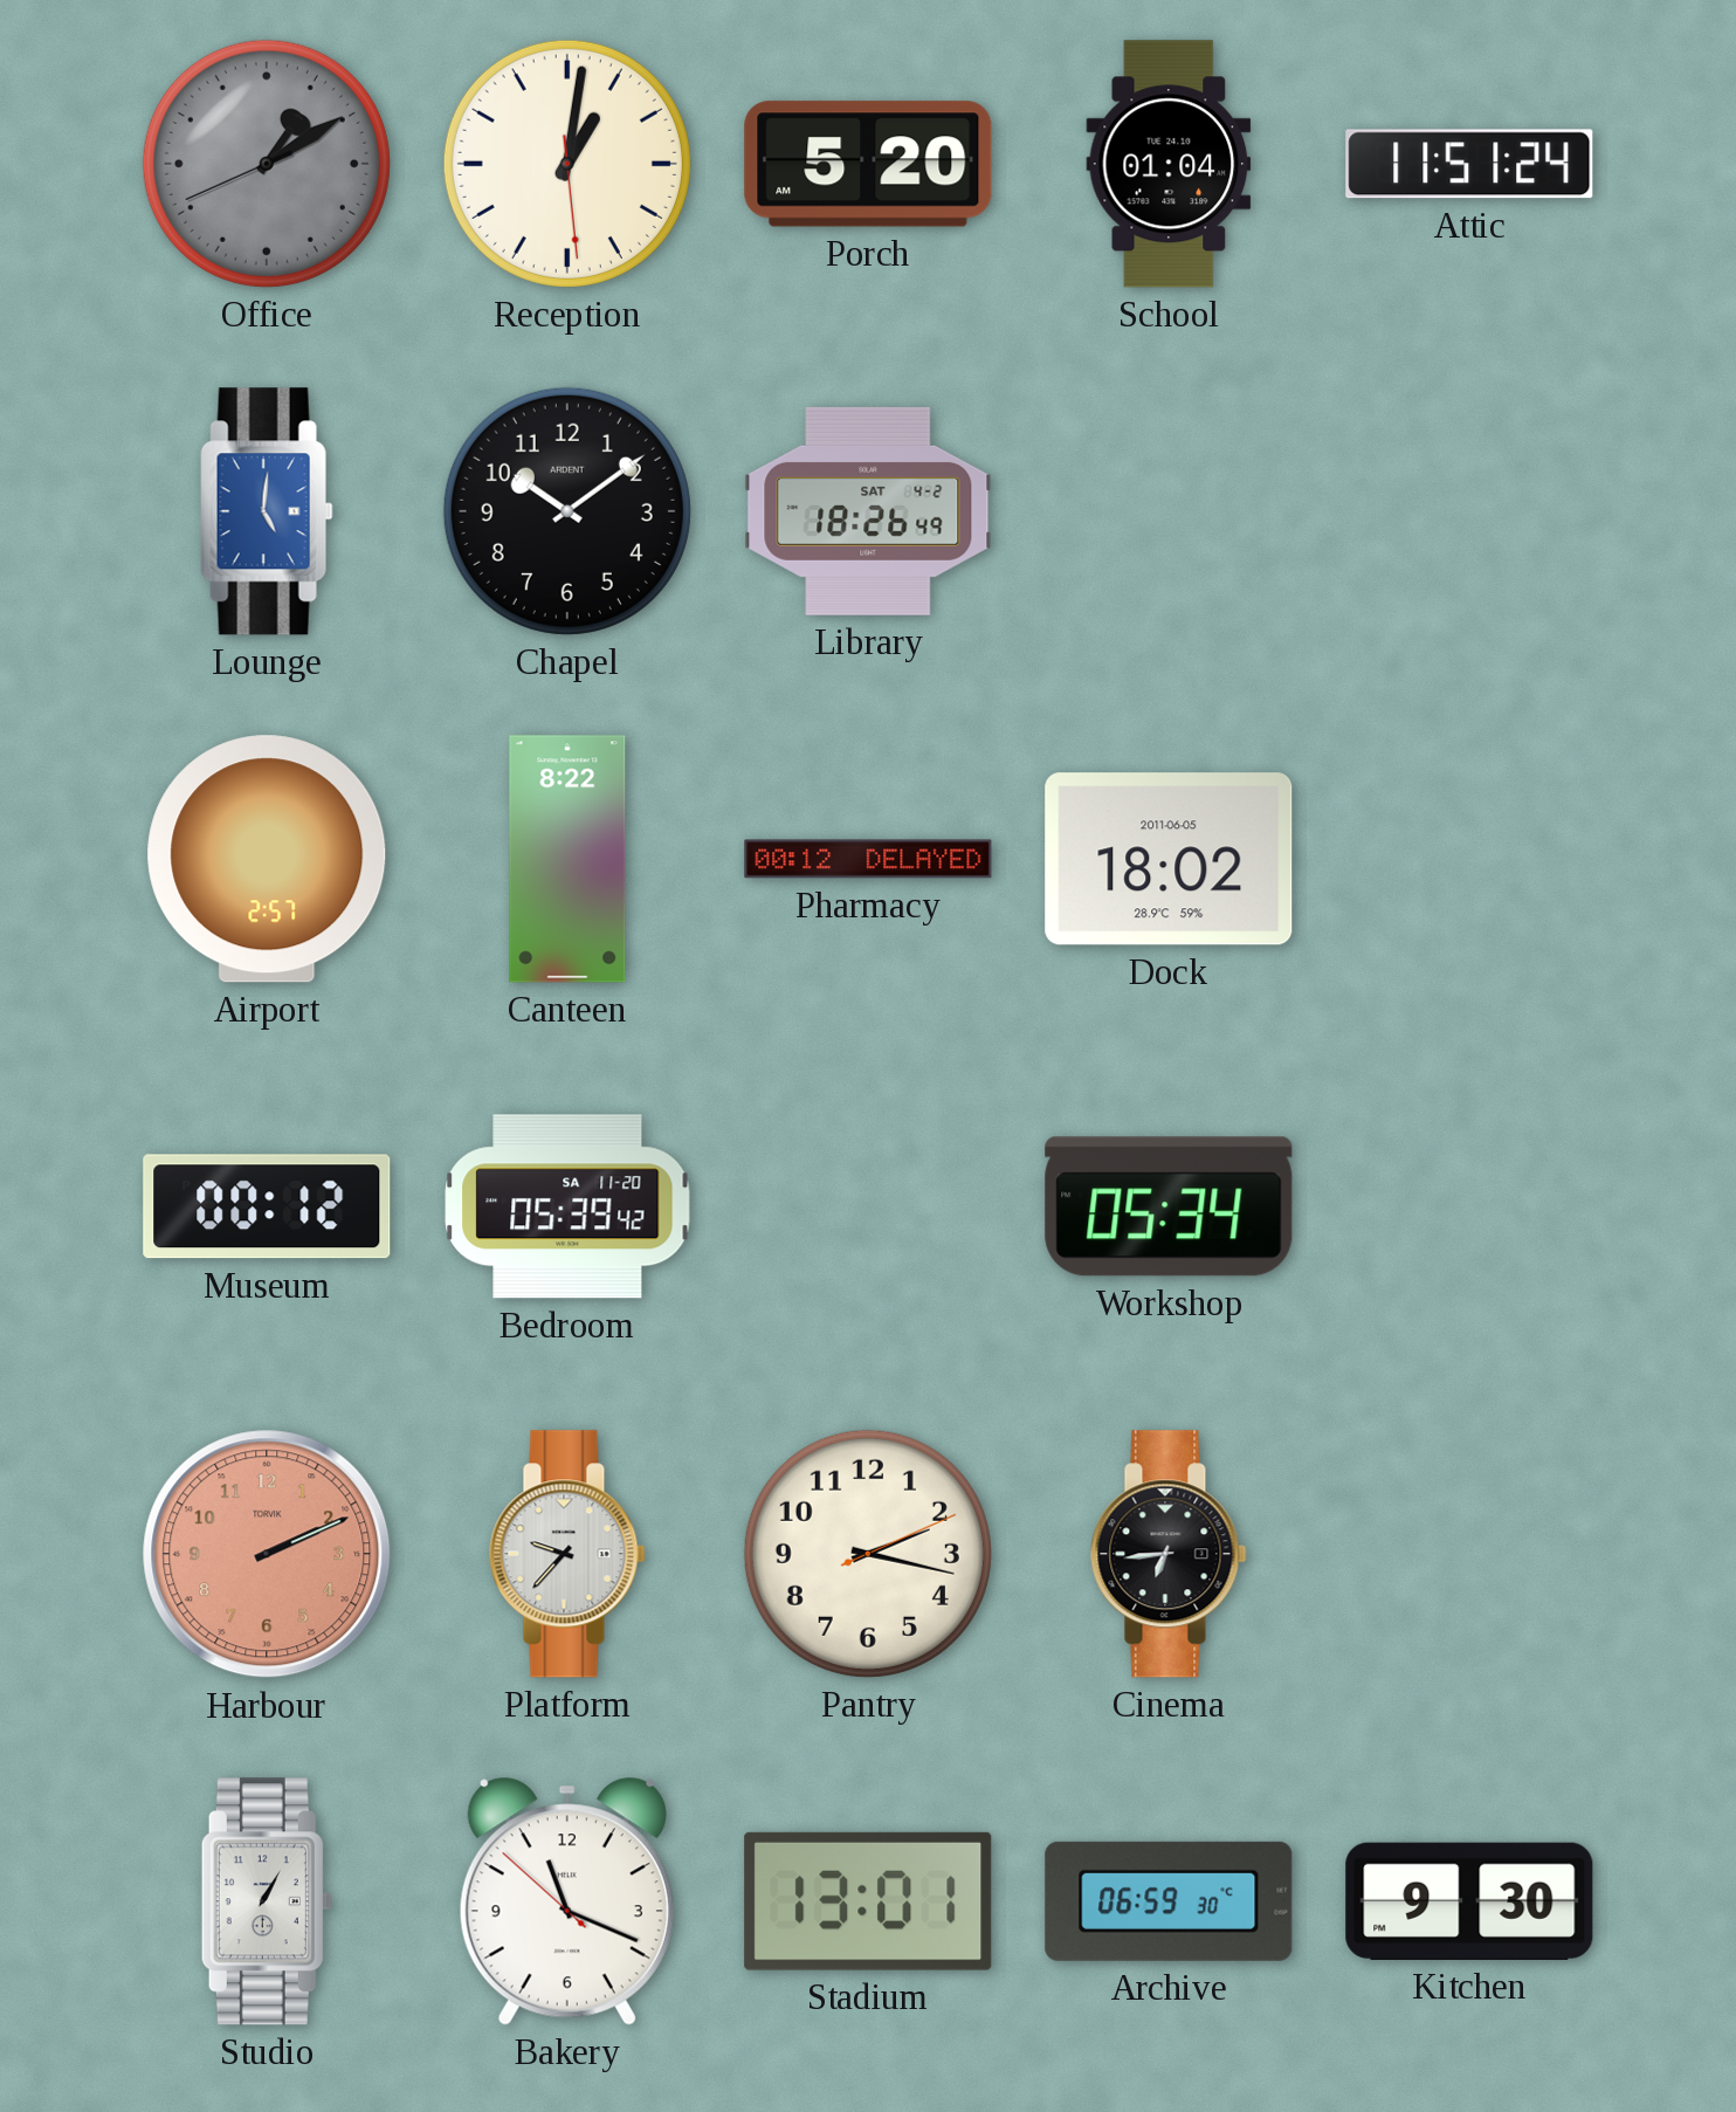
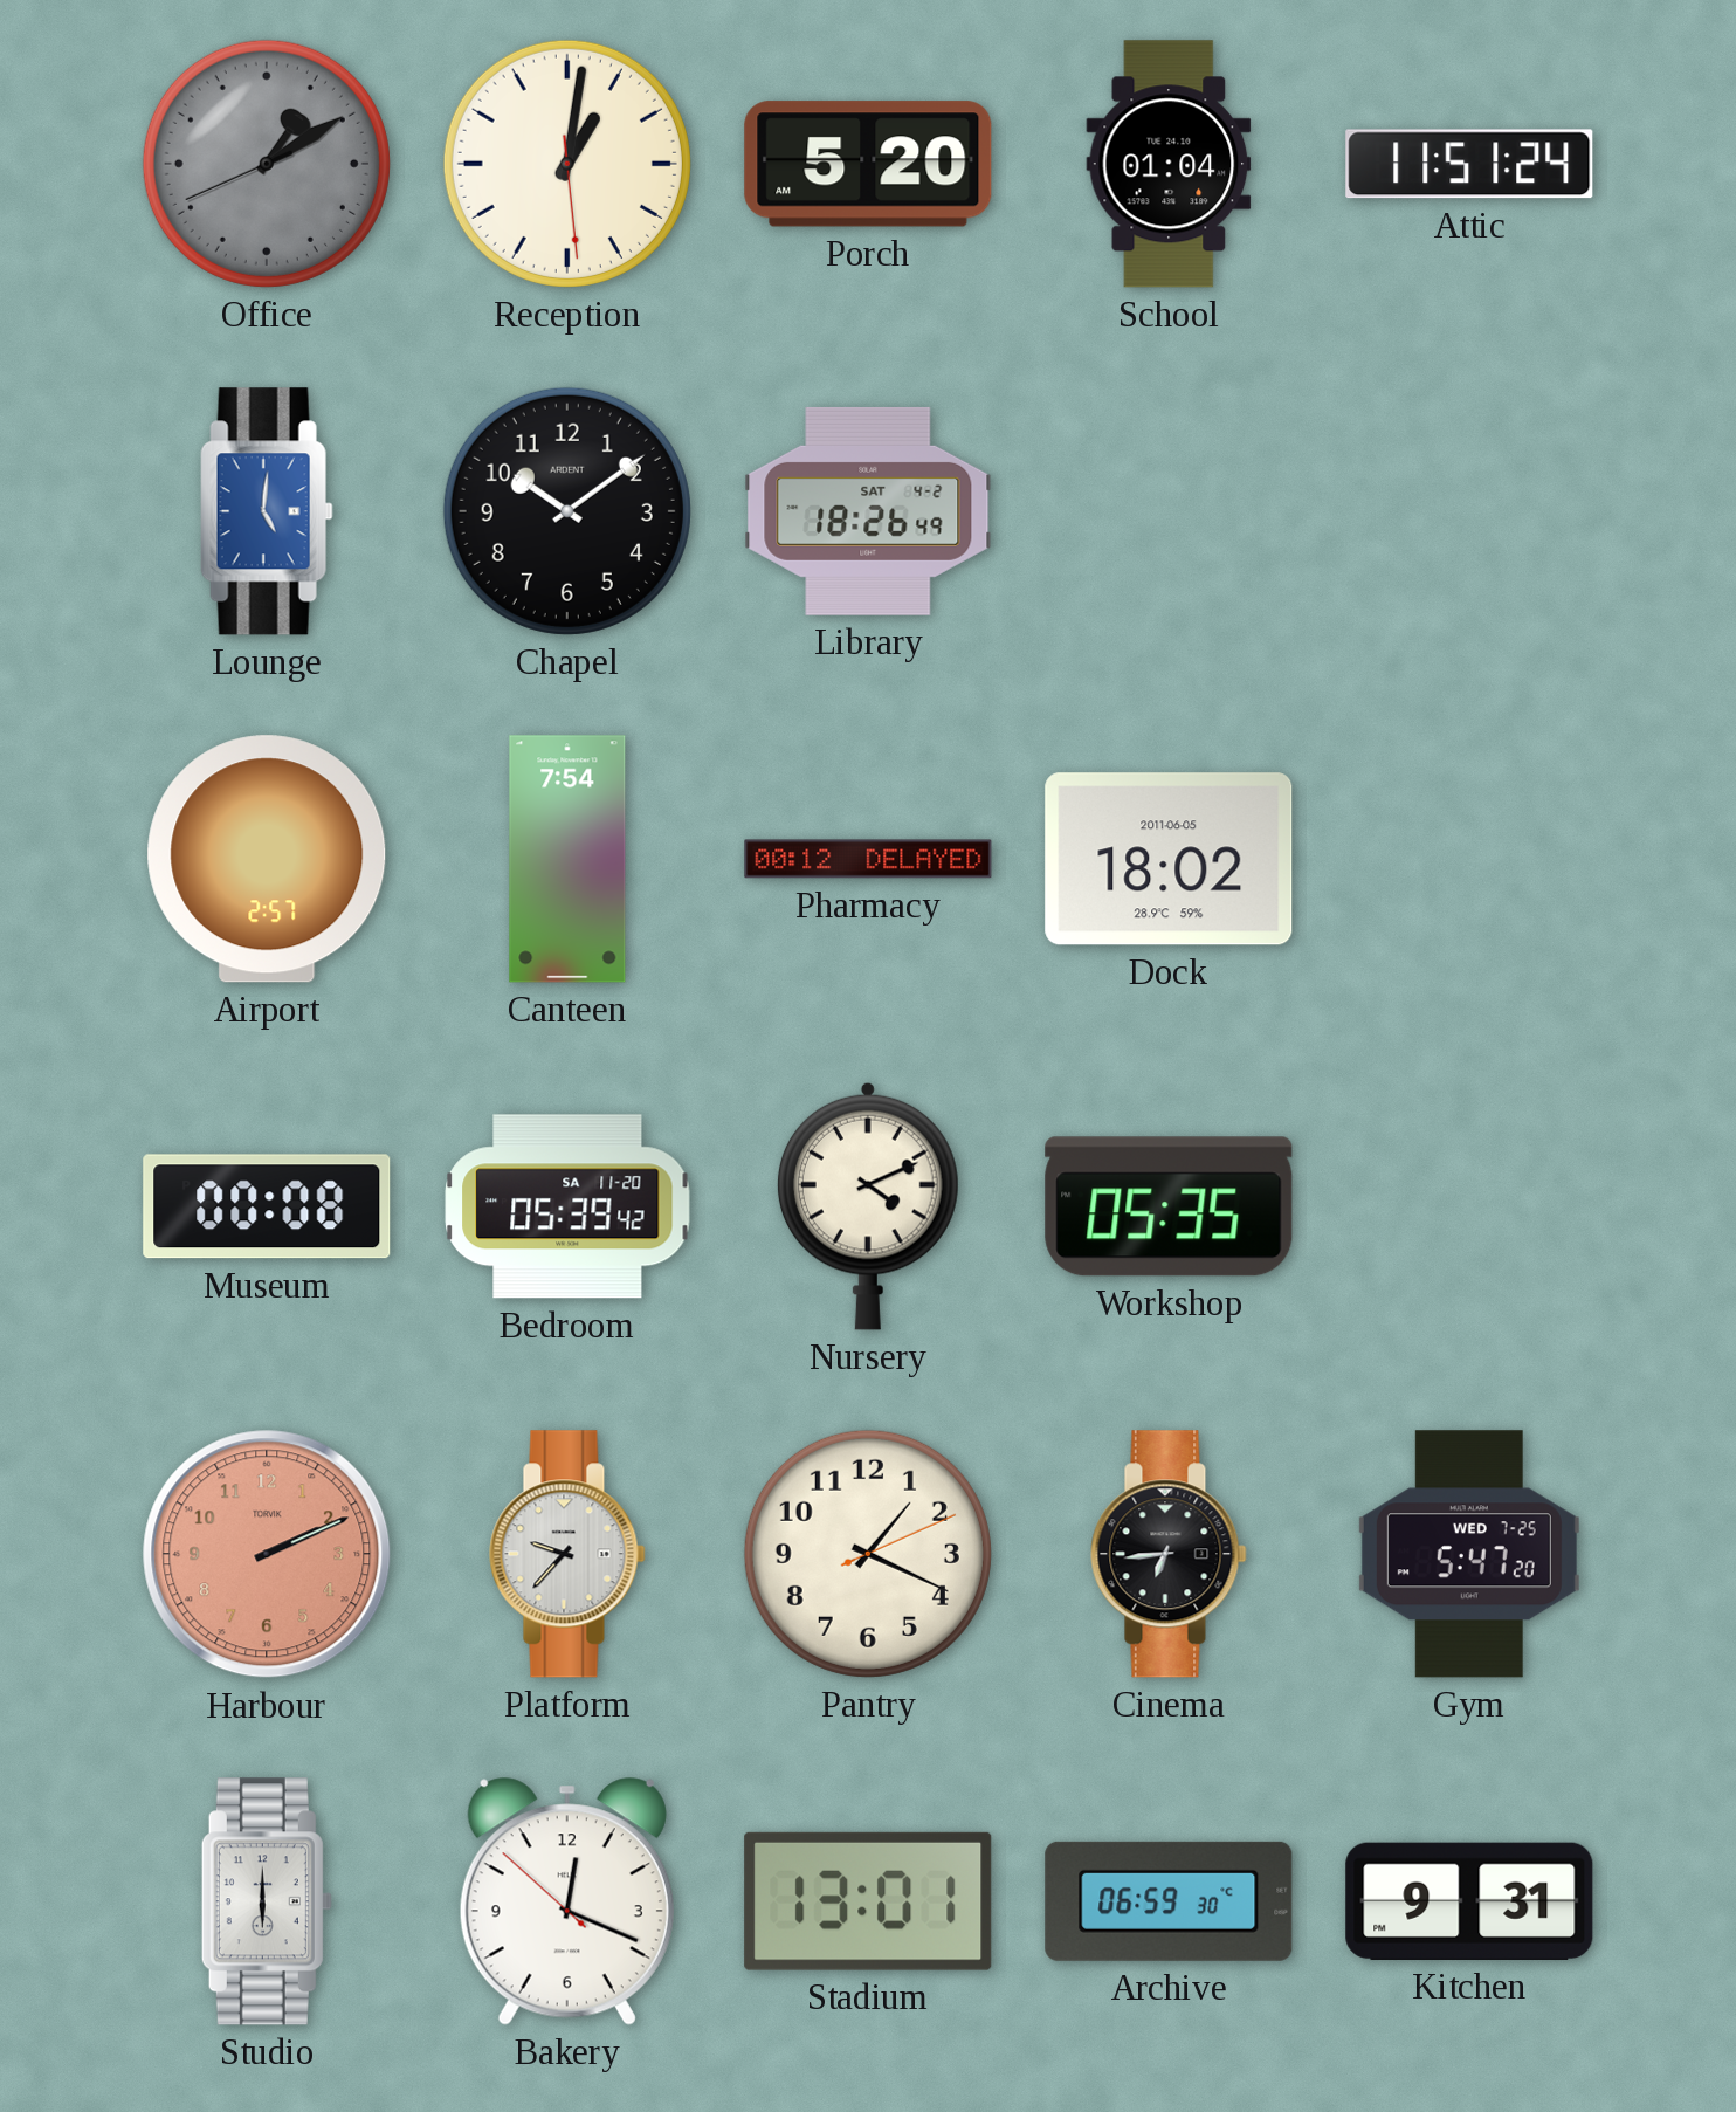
Canteen: 8:22 -> 7:54
Museum: 00:12 -> 00:08
Nursery: none -> 4:11
Workshop: 05:34 -> 05:35
Pantry: 2:17 -> 1:19
Gym: none -> 5:47
Studio: 1:05 -> 6:00
Bakery: 11:18 -> 12:18
Kitchen: 9:30 -> 9:31
